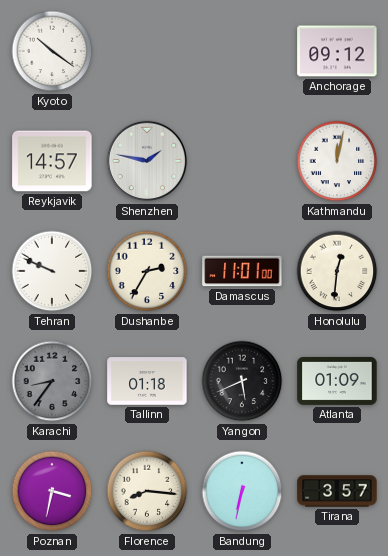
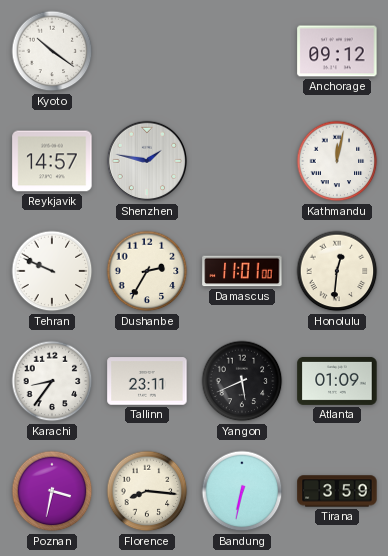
Karachi dial: grey -> white
Tallinn: 01:18 -> 23:11
Tirana: 3:57 -> 3:59
